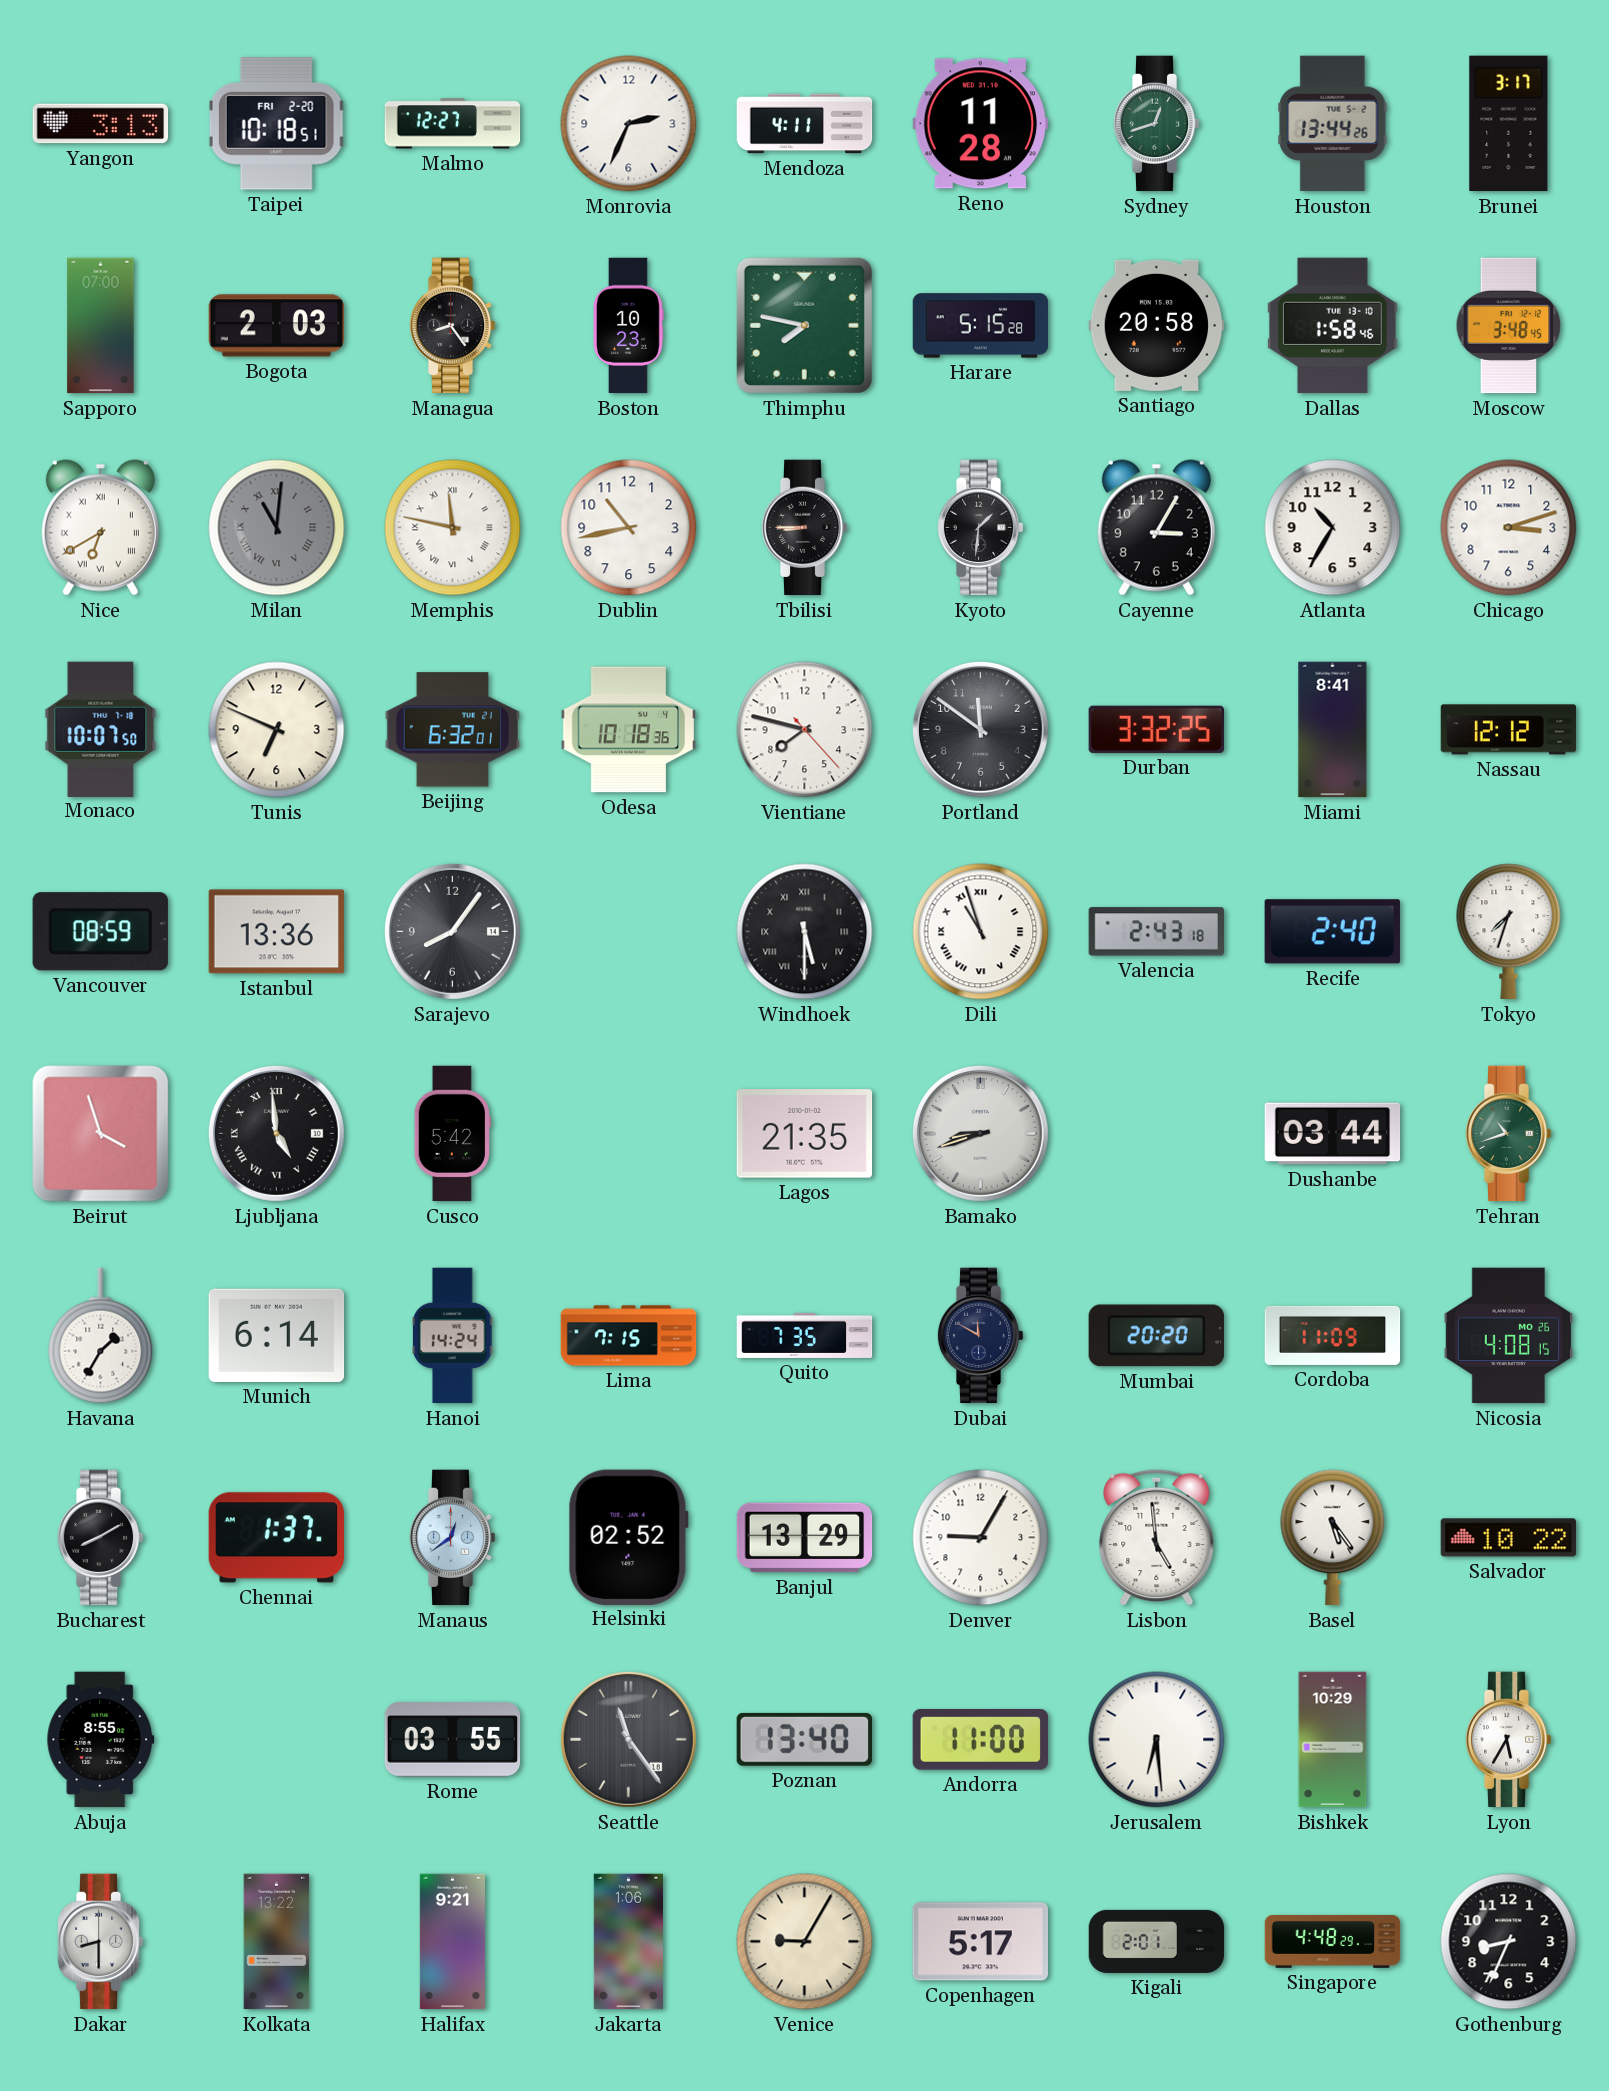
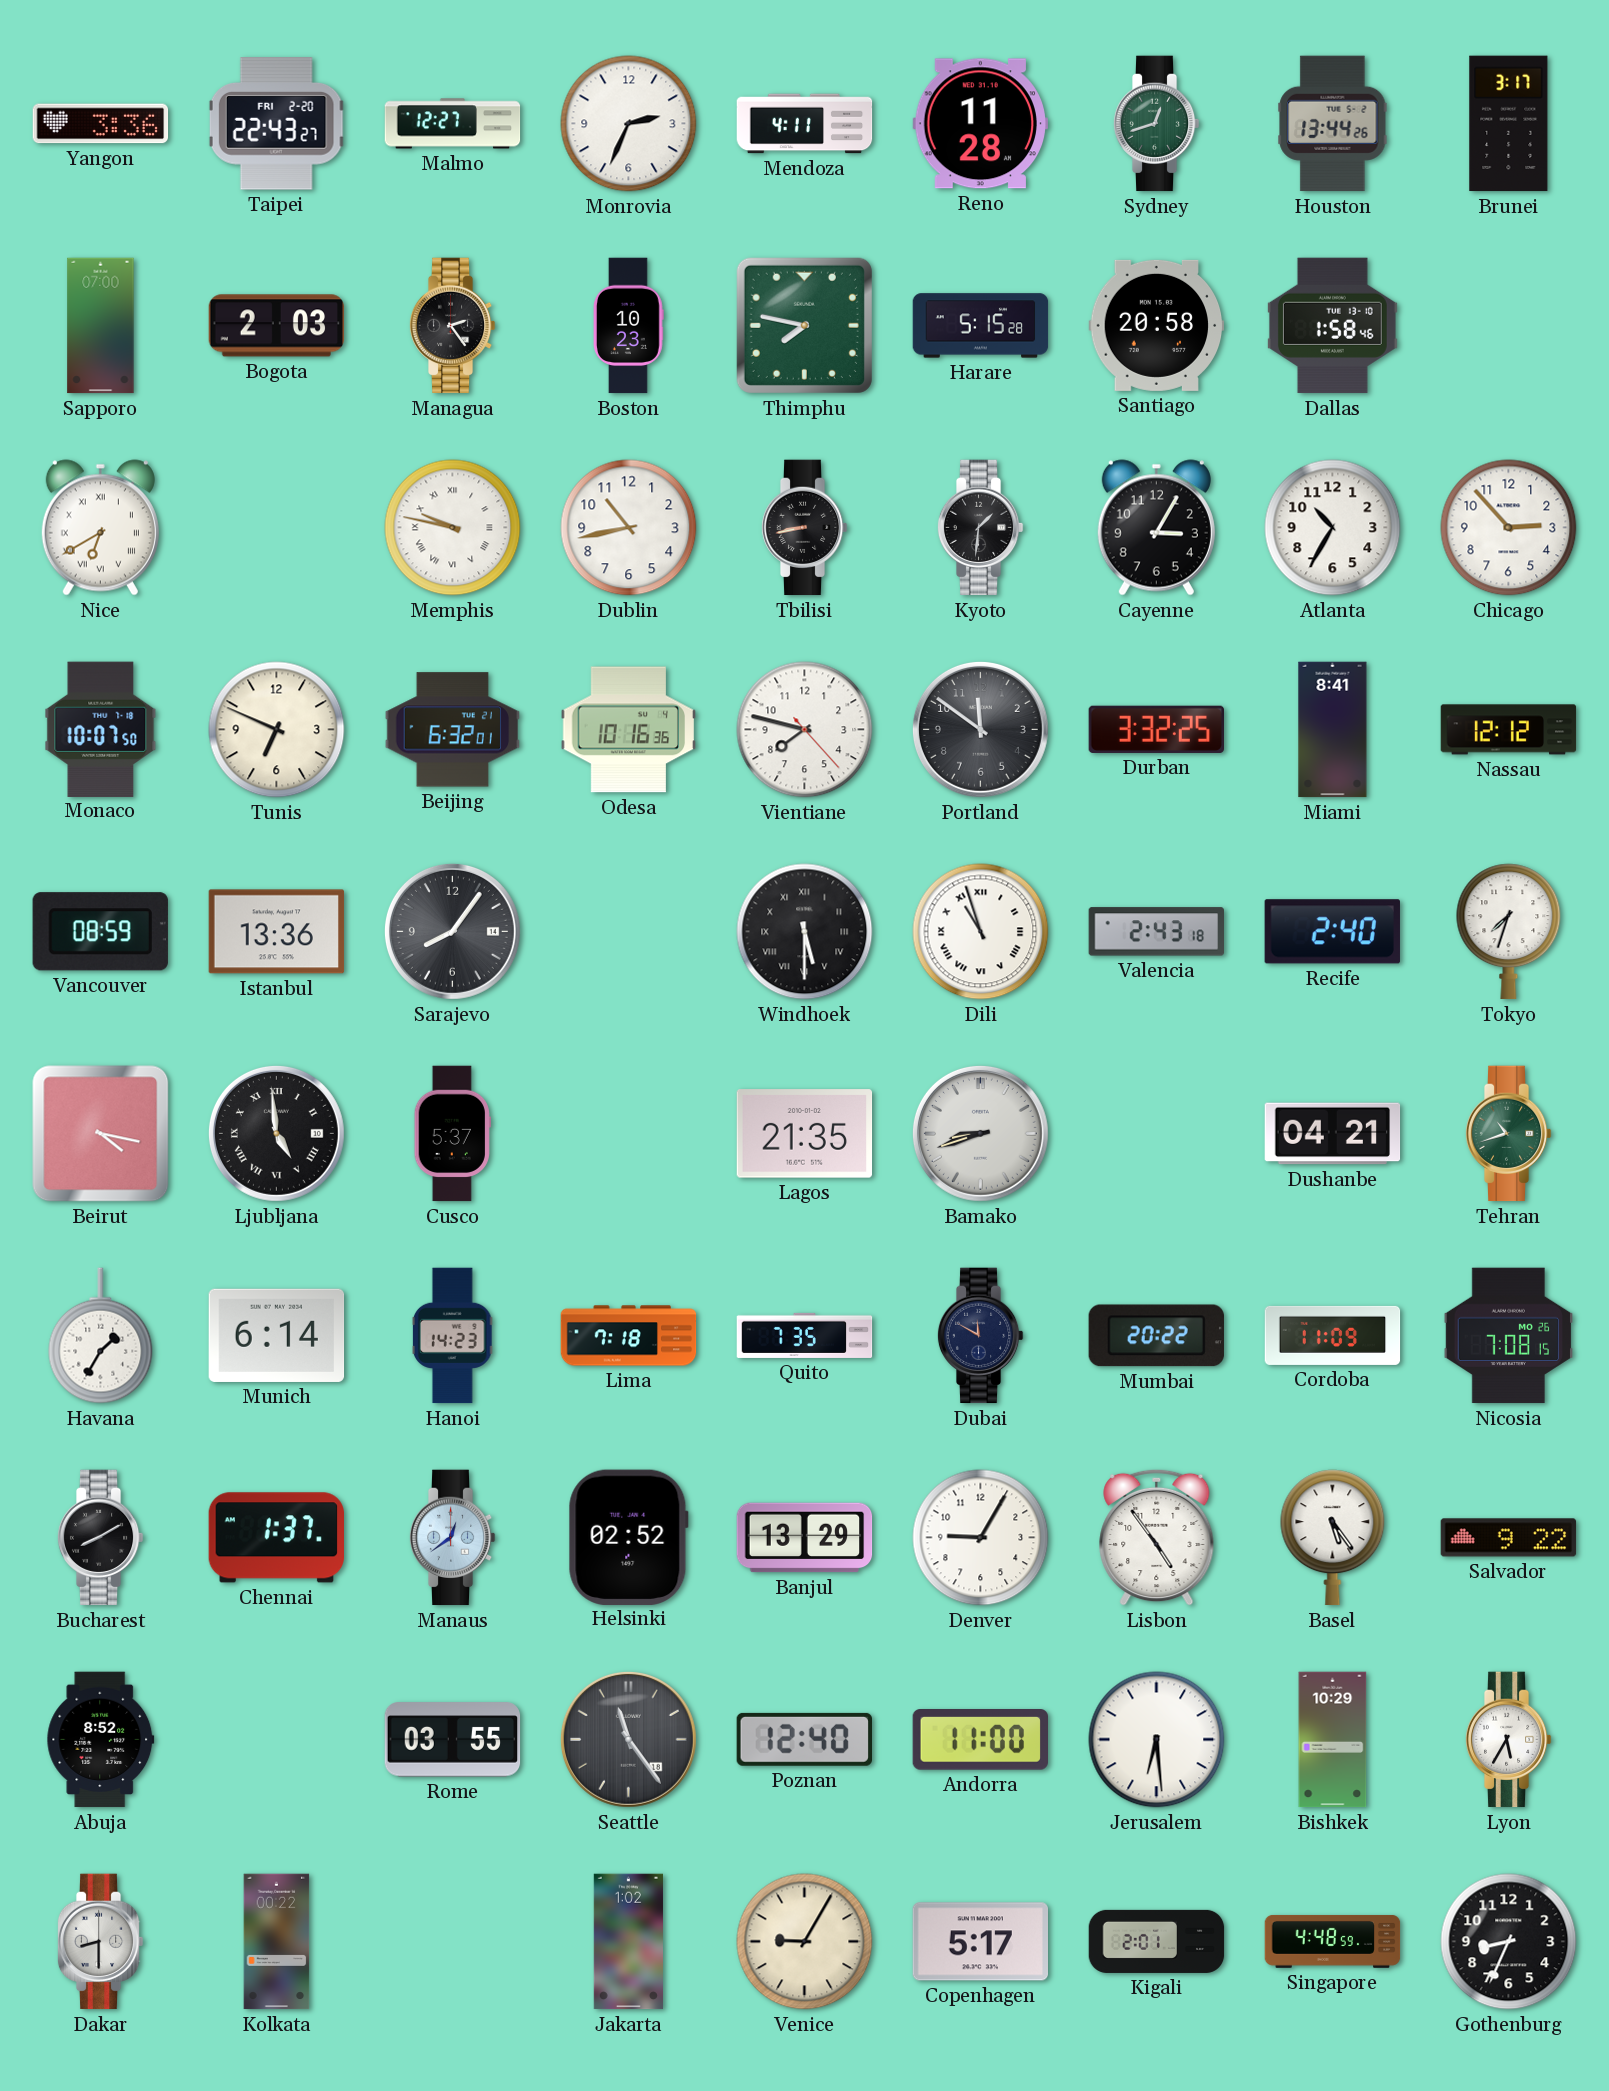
Yangon: 3:13 -> 3:36
Taipei: 10:18 -> 22:43
Managua: 8:24 -> 2:24
Moscow: 3:48 -> none
Milan: 11:01 -> none
Memphis: 11:47 -> 9:47
Tbilisi: 8:45 -> 8:43
Chicago: 3:12 -> 2:53
Odesa: 10:18 -> 10:16
Beirut: 3:57 -> 4:17
Cusco: 5:42 -> 5:37
Dushanbe: 03:44 -> 04:21
Hanoi: 14:24 -> 14:23
Lima: 7:15 -> 7:18
Mumbai: 20:20 -> 20:22
Nicosia: 4:08 -> 7:08
Lisbon: 4:59 -> 4:54
Salvador: 10:22 -> 9:22
Abuja: 8:55 -> 8:52
Poznan: 13:40 -> 12:40
Kolkata: 13:22 -> 00:22
Halifax: 9:21 -> none
Jakarta: 1:06 -> 1:02
Singapore: 4:48:29 -> 4:48:59
